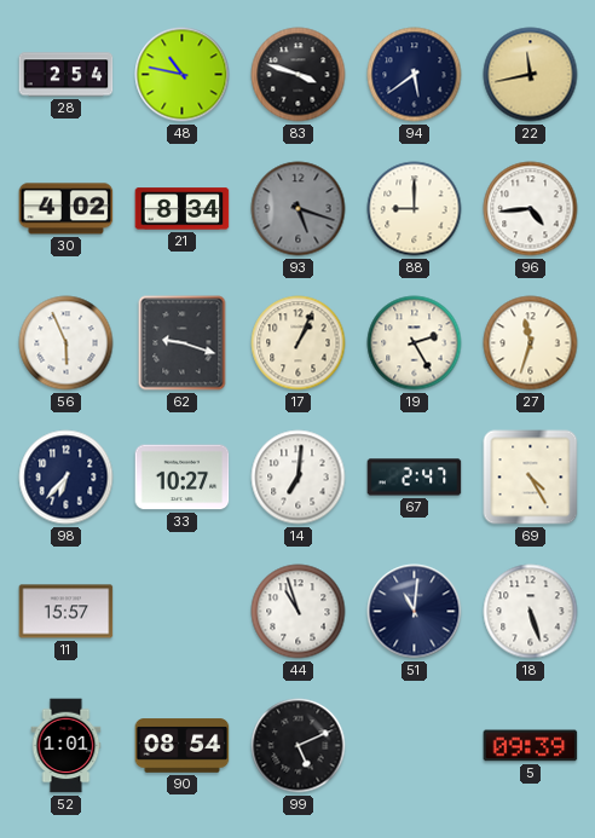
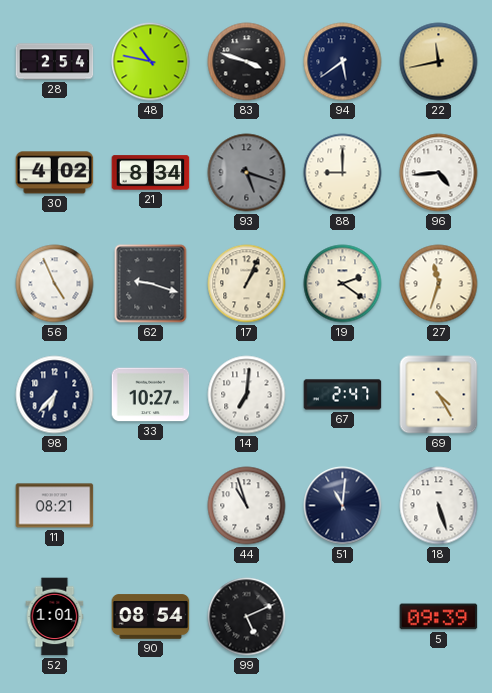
56: 5:56 -> 4:56
19: 2:25 -> 2:21
11: 15:57 -> 08:21
